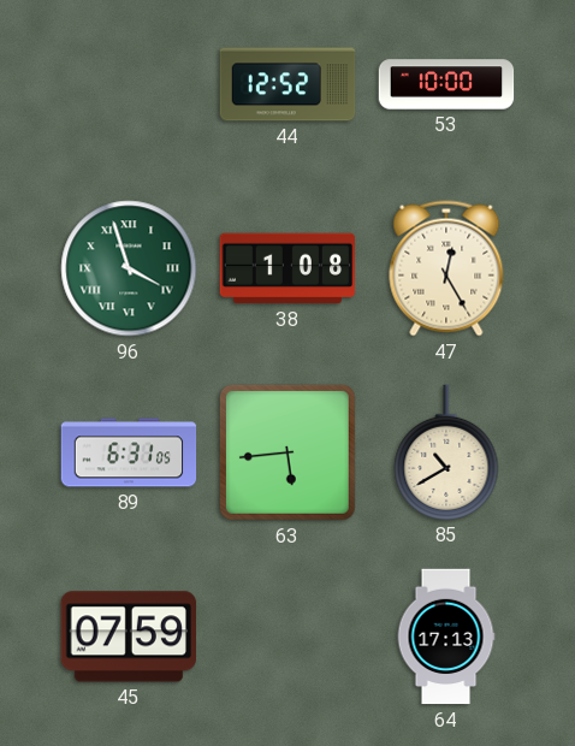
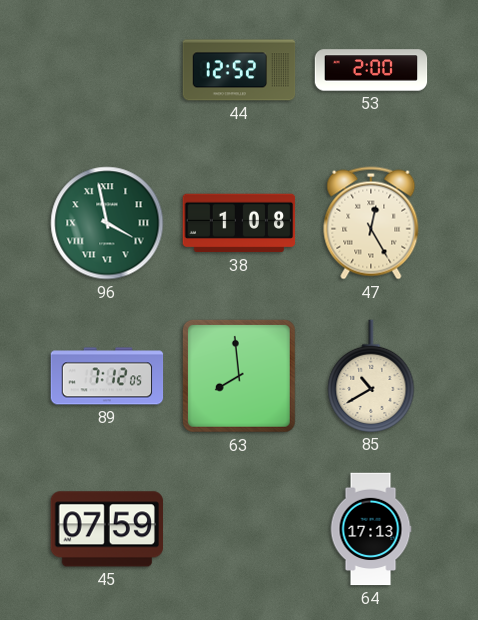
53: 10:00 -> 2:00
96: 3:57 -> 3:58
89: 6:31 -> 7:12
63: 5:44 -> 7:59
